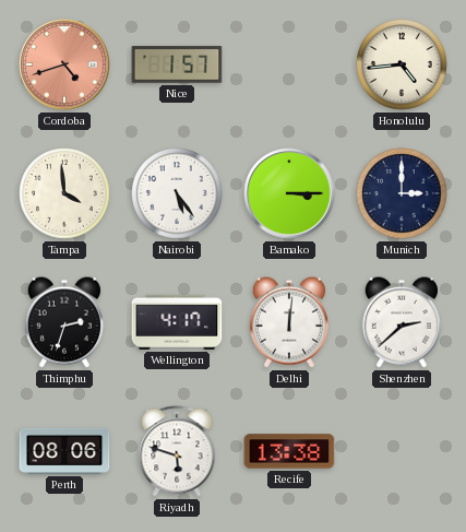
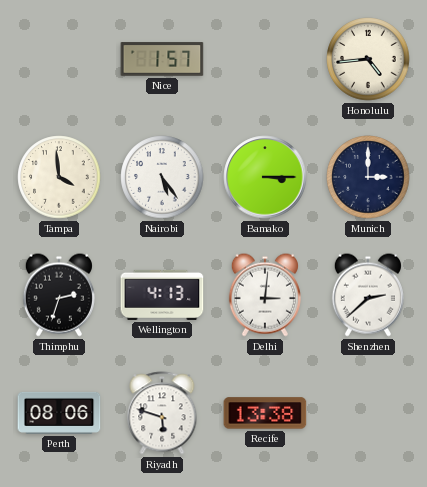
Cordoba: 4:42 -> none
Wellington: 4:17 -> 4:13
Delhi: 12:01 -> 3:01
